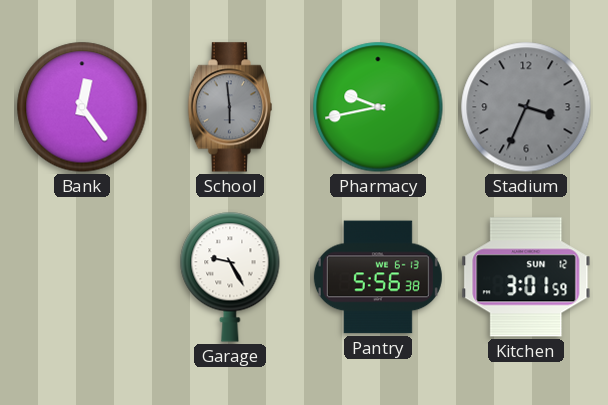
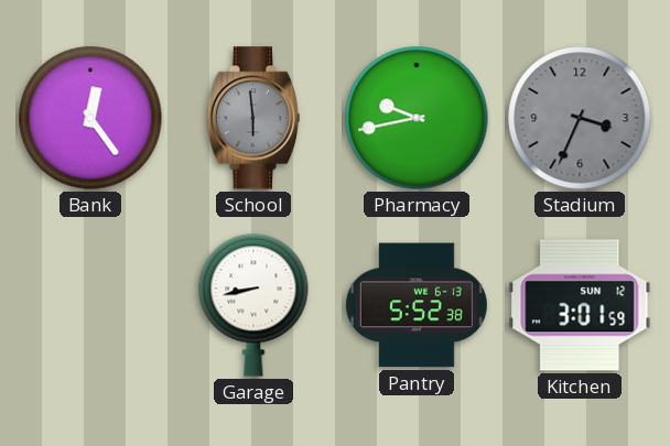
Garage: 9:25 -> 8:43
Pantry: 5:56 -> 5:52
